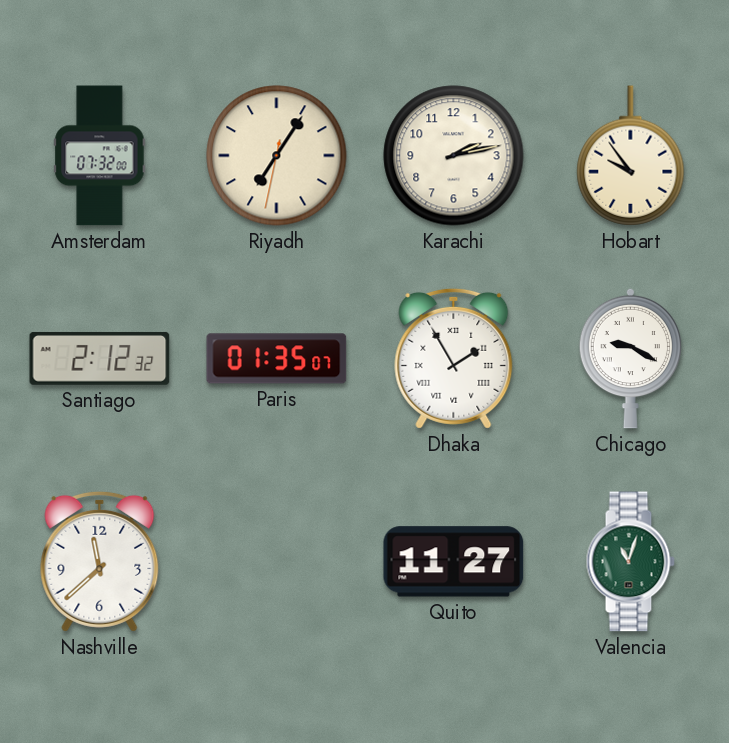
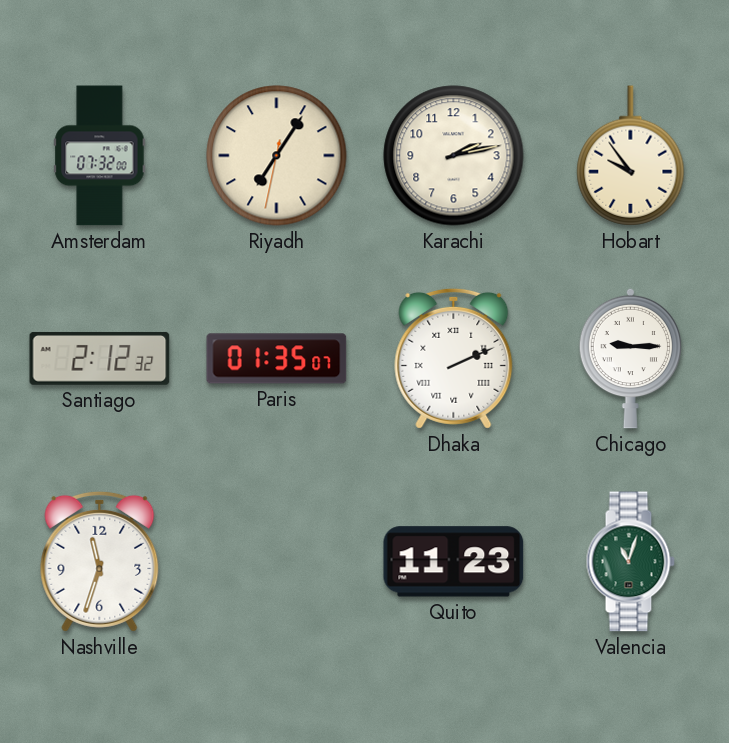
Dhaka: 1:55 -> 2:11
Chicago: 9:20 -> 9:15
Nashville: 11:38 -> 11:33
Quito: 11:27 -> 11:23
